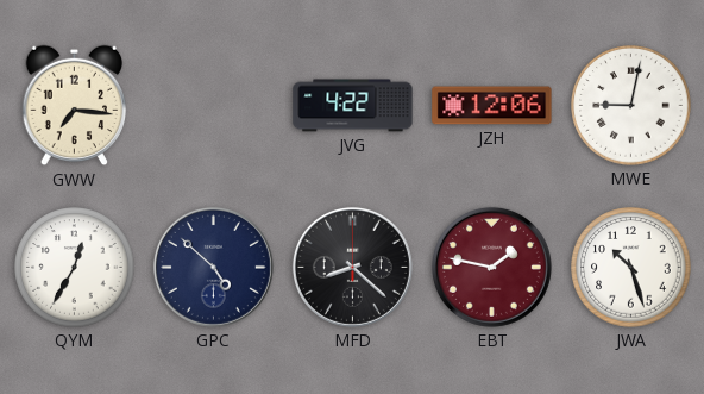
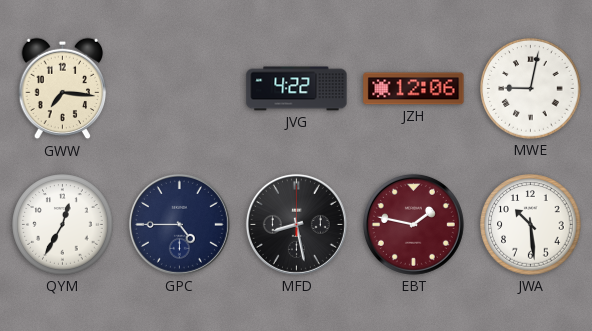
GPC: 4:52 -> 4:45
MFD: 8:22 -> 8:28
JWA: 10:27 -> 10:29
